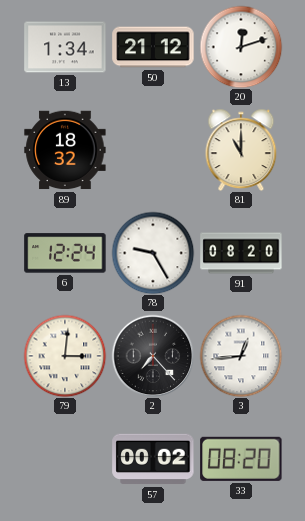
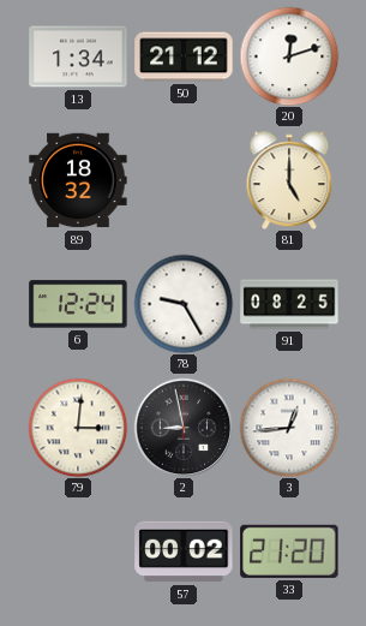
81: 11:00 -> 5:00
91: 08:20 -> 08:25
2: 7:23 -> 8:58
33: 08:20 -> 21:20
